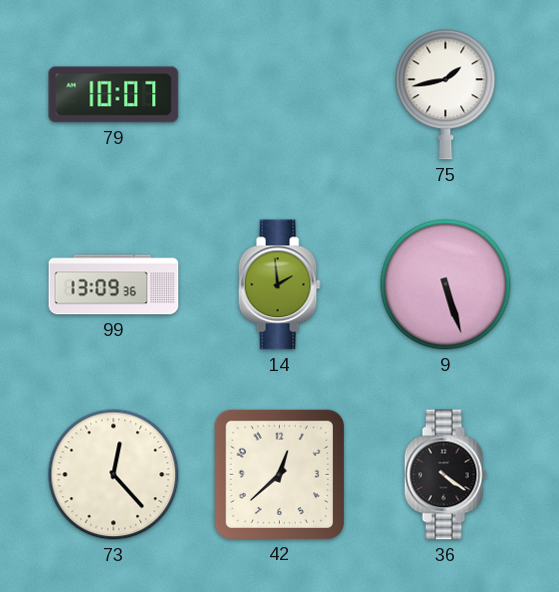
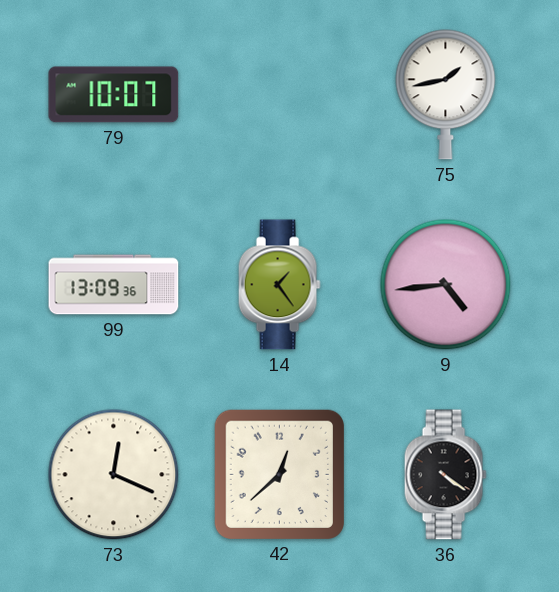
14: 1:59 -> 1:24
9: 5:27 -> 4:44
73: 12:23 -> 12:19
